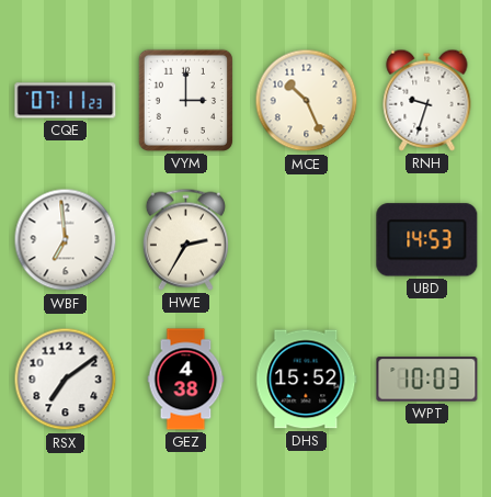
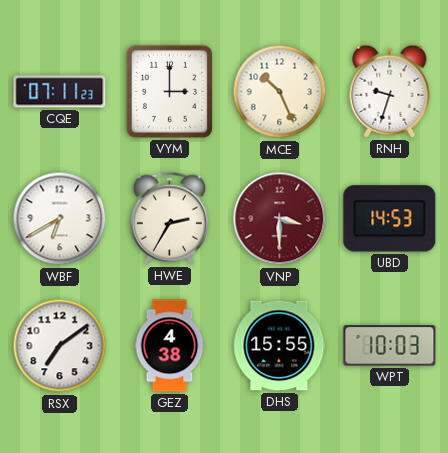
WBF: 6:59 -> 6:40
VNP: none -> 3:30
DHS: 15:52 -> 15:55
